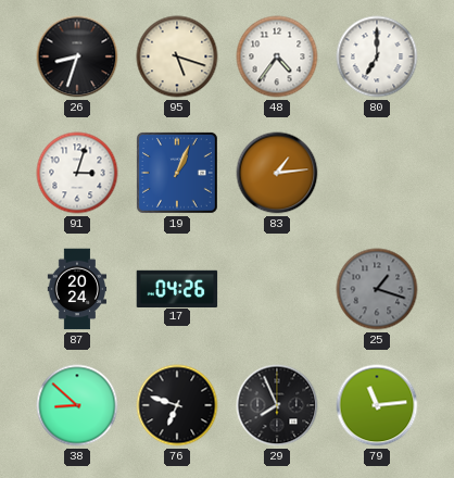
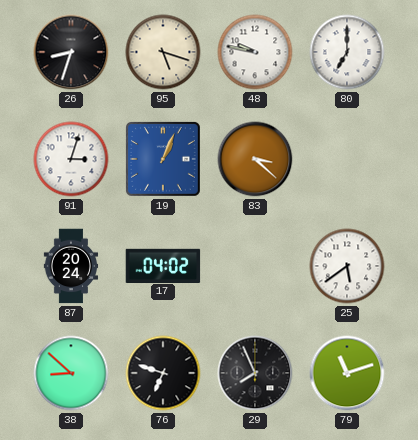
48: 4:36 -> 9:47
83: 1:14 -> 3:22
17: 04:26 -> 04:02
25: 1:18 -> 5:39
25 dial: grey -> white
79: 11:14 -> 11:12
